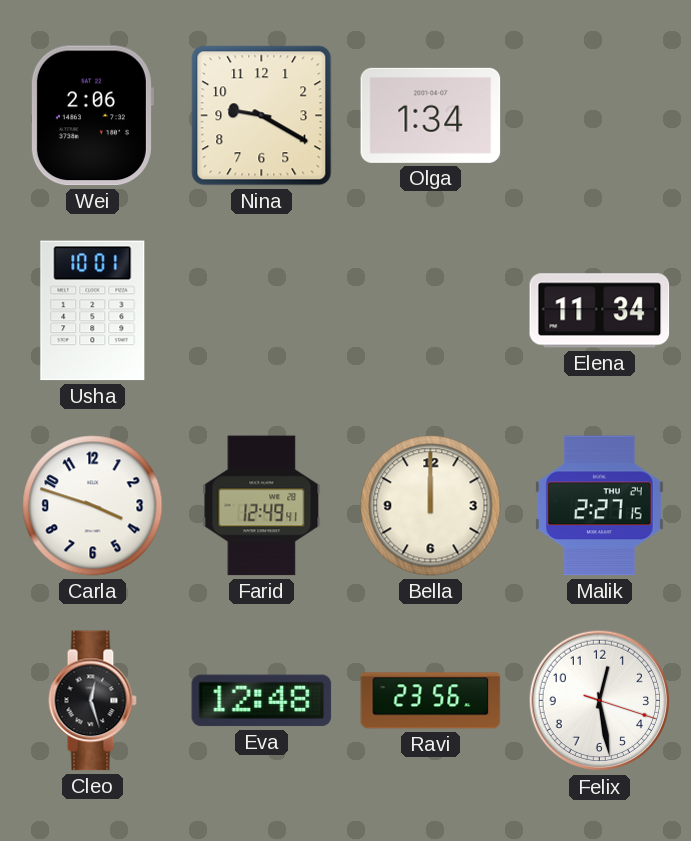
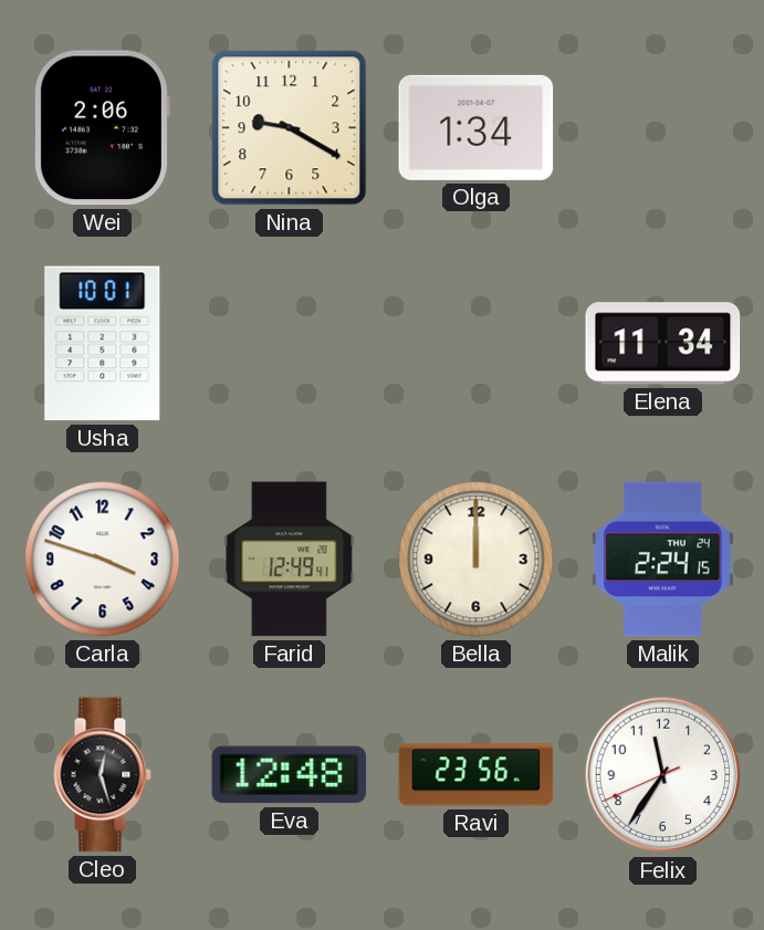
Malik: 2:27 -> 2:24
Felix: 12:28 -> 11:35
